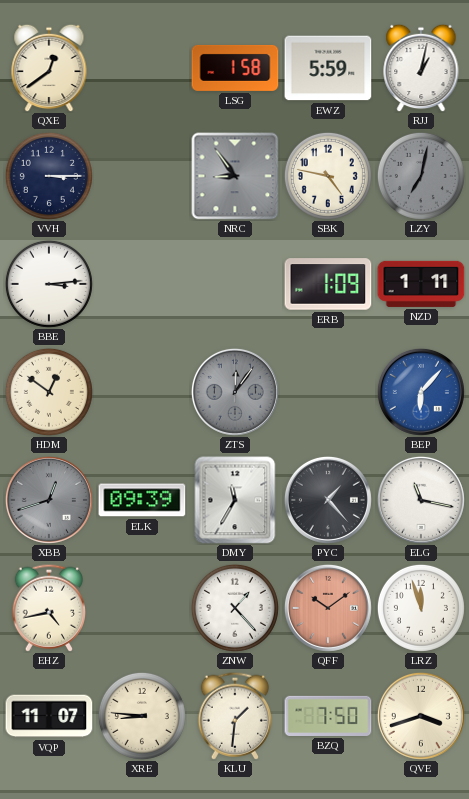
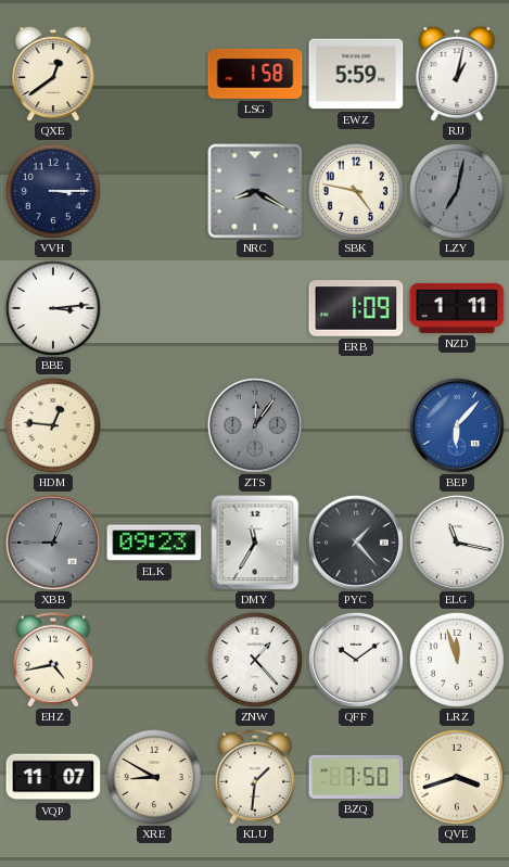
NRC: 8:54 -> 8:20
HDM: 12:51 -> 12:46
XBB: 12:42 -> 12:45
ELK: 09:39 -> 09:23
QFF dial: salmon -> white
XRE: 8:46 -> 8:50
